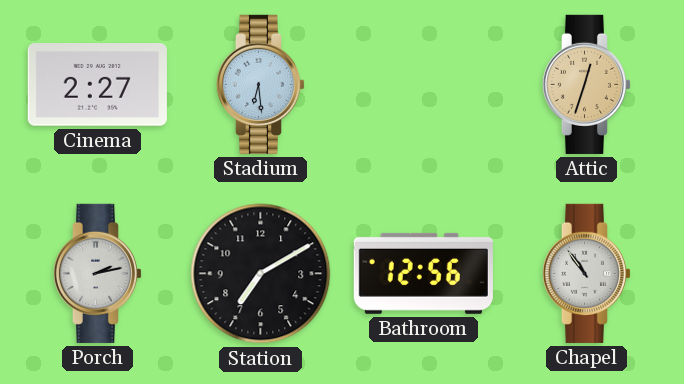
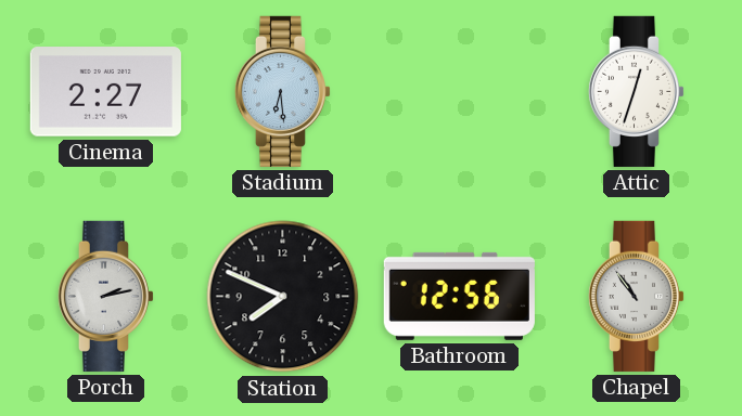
Attic dial: champagne -> white
Station: 7:10 -> 7:49
